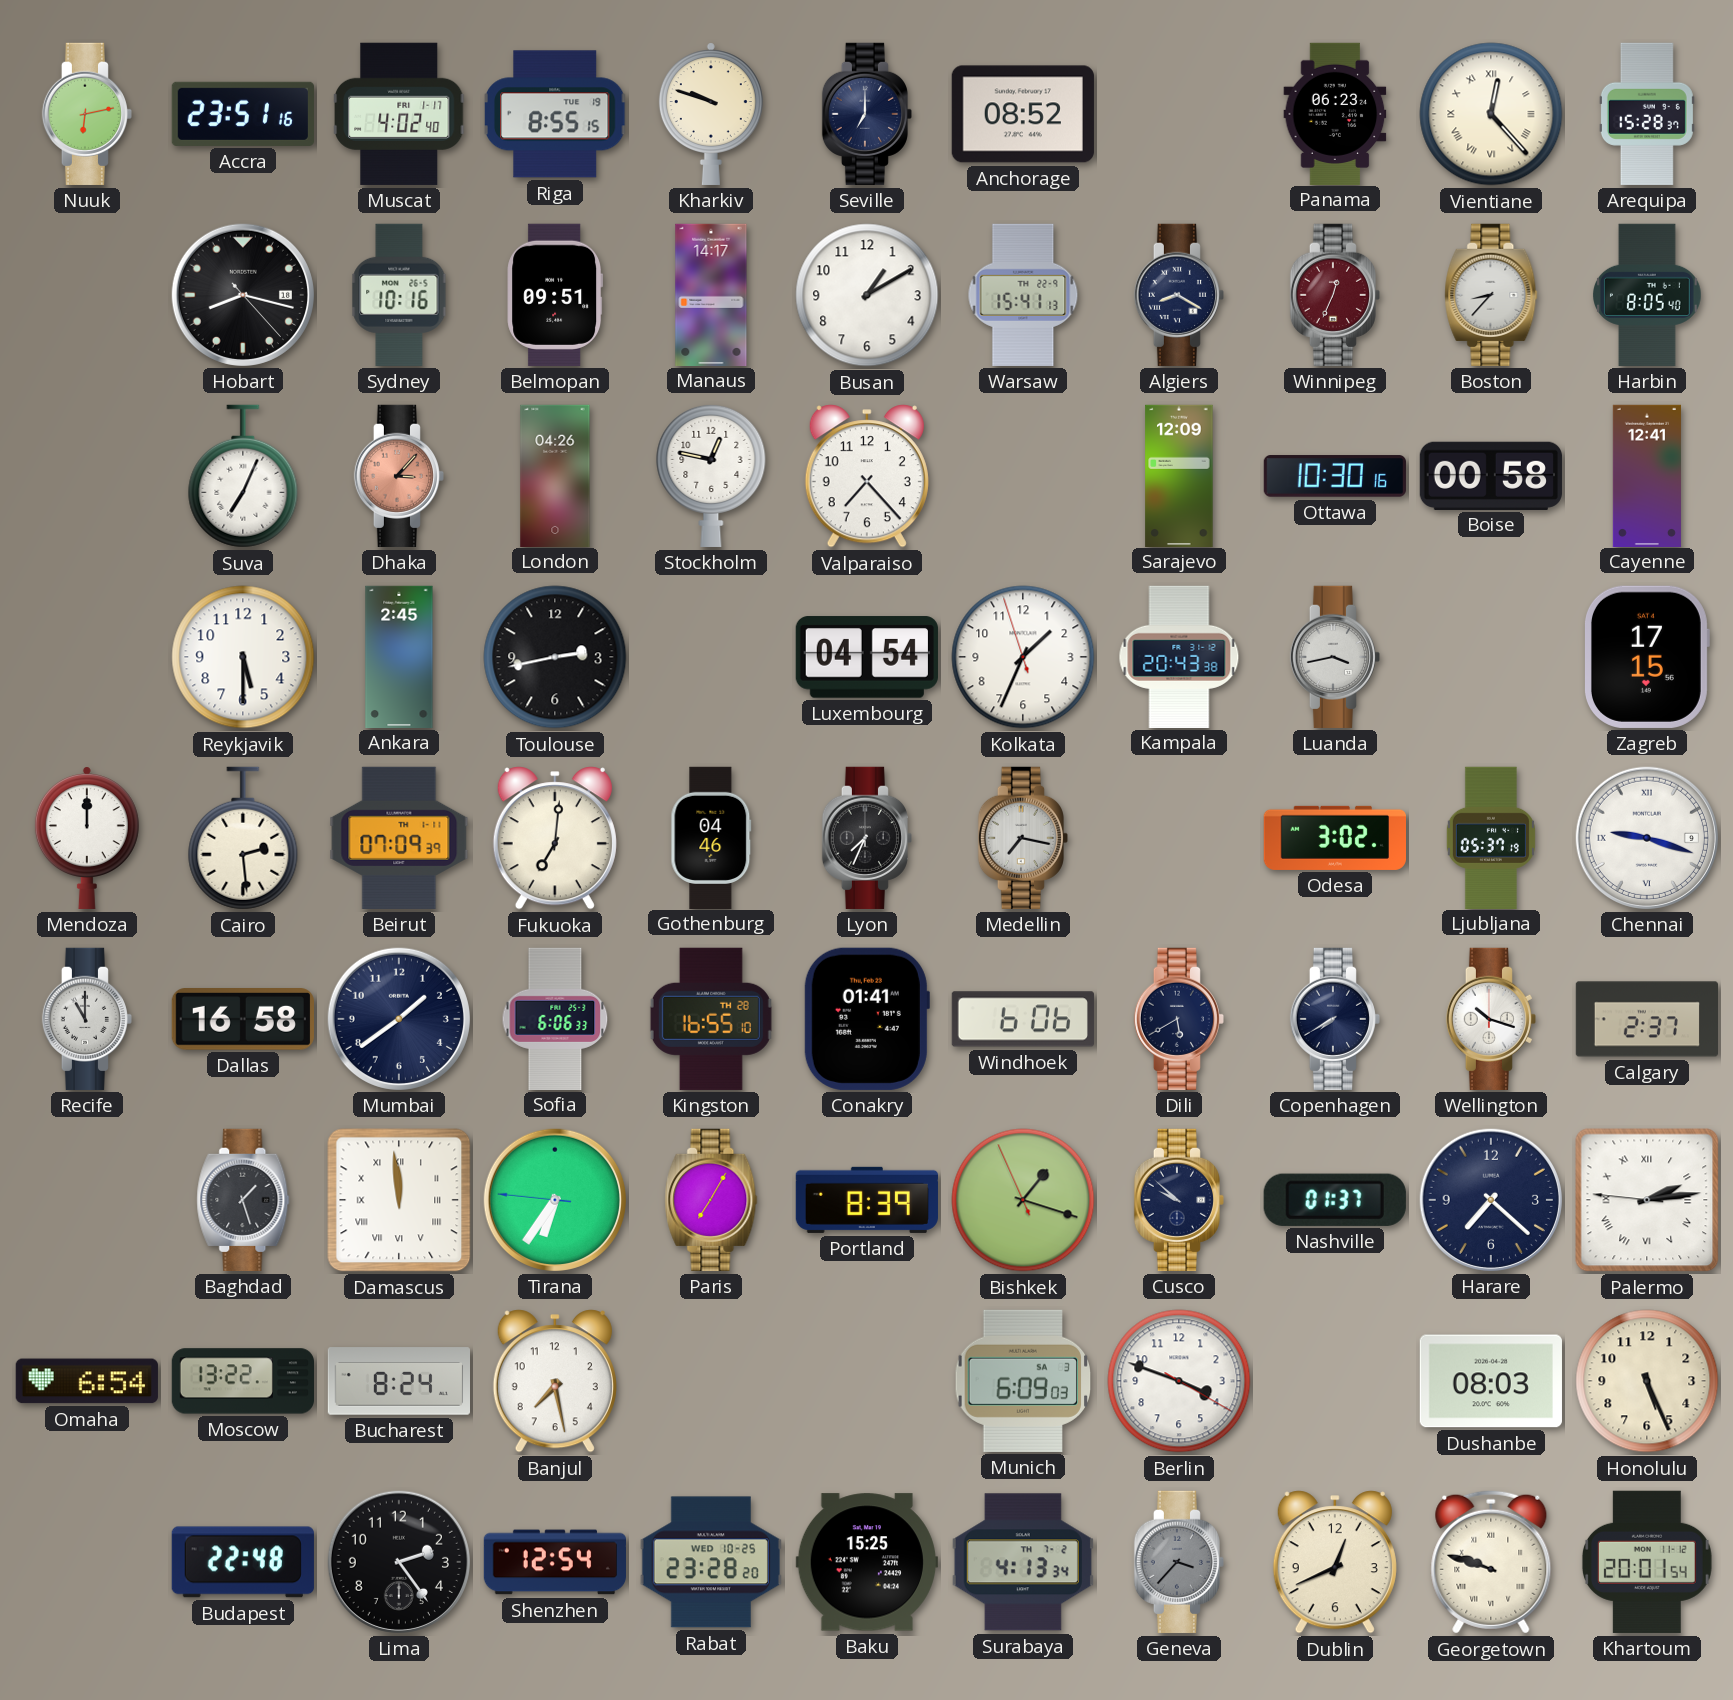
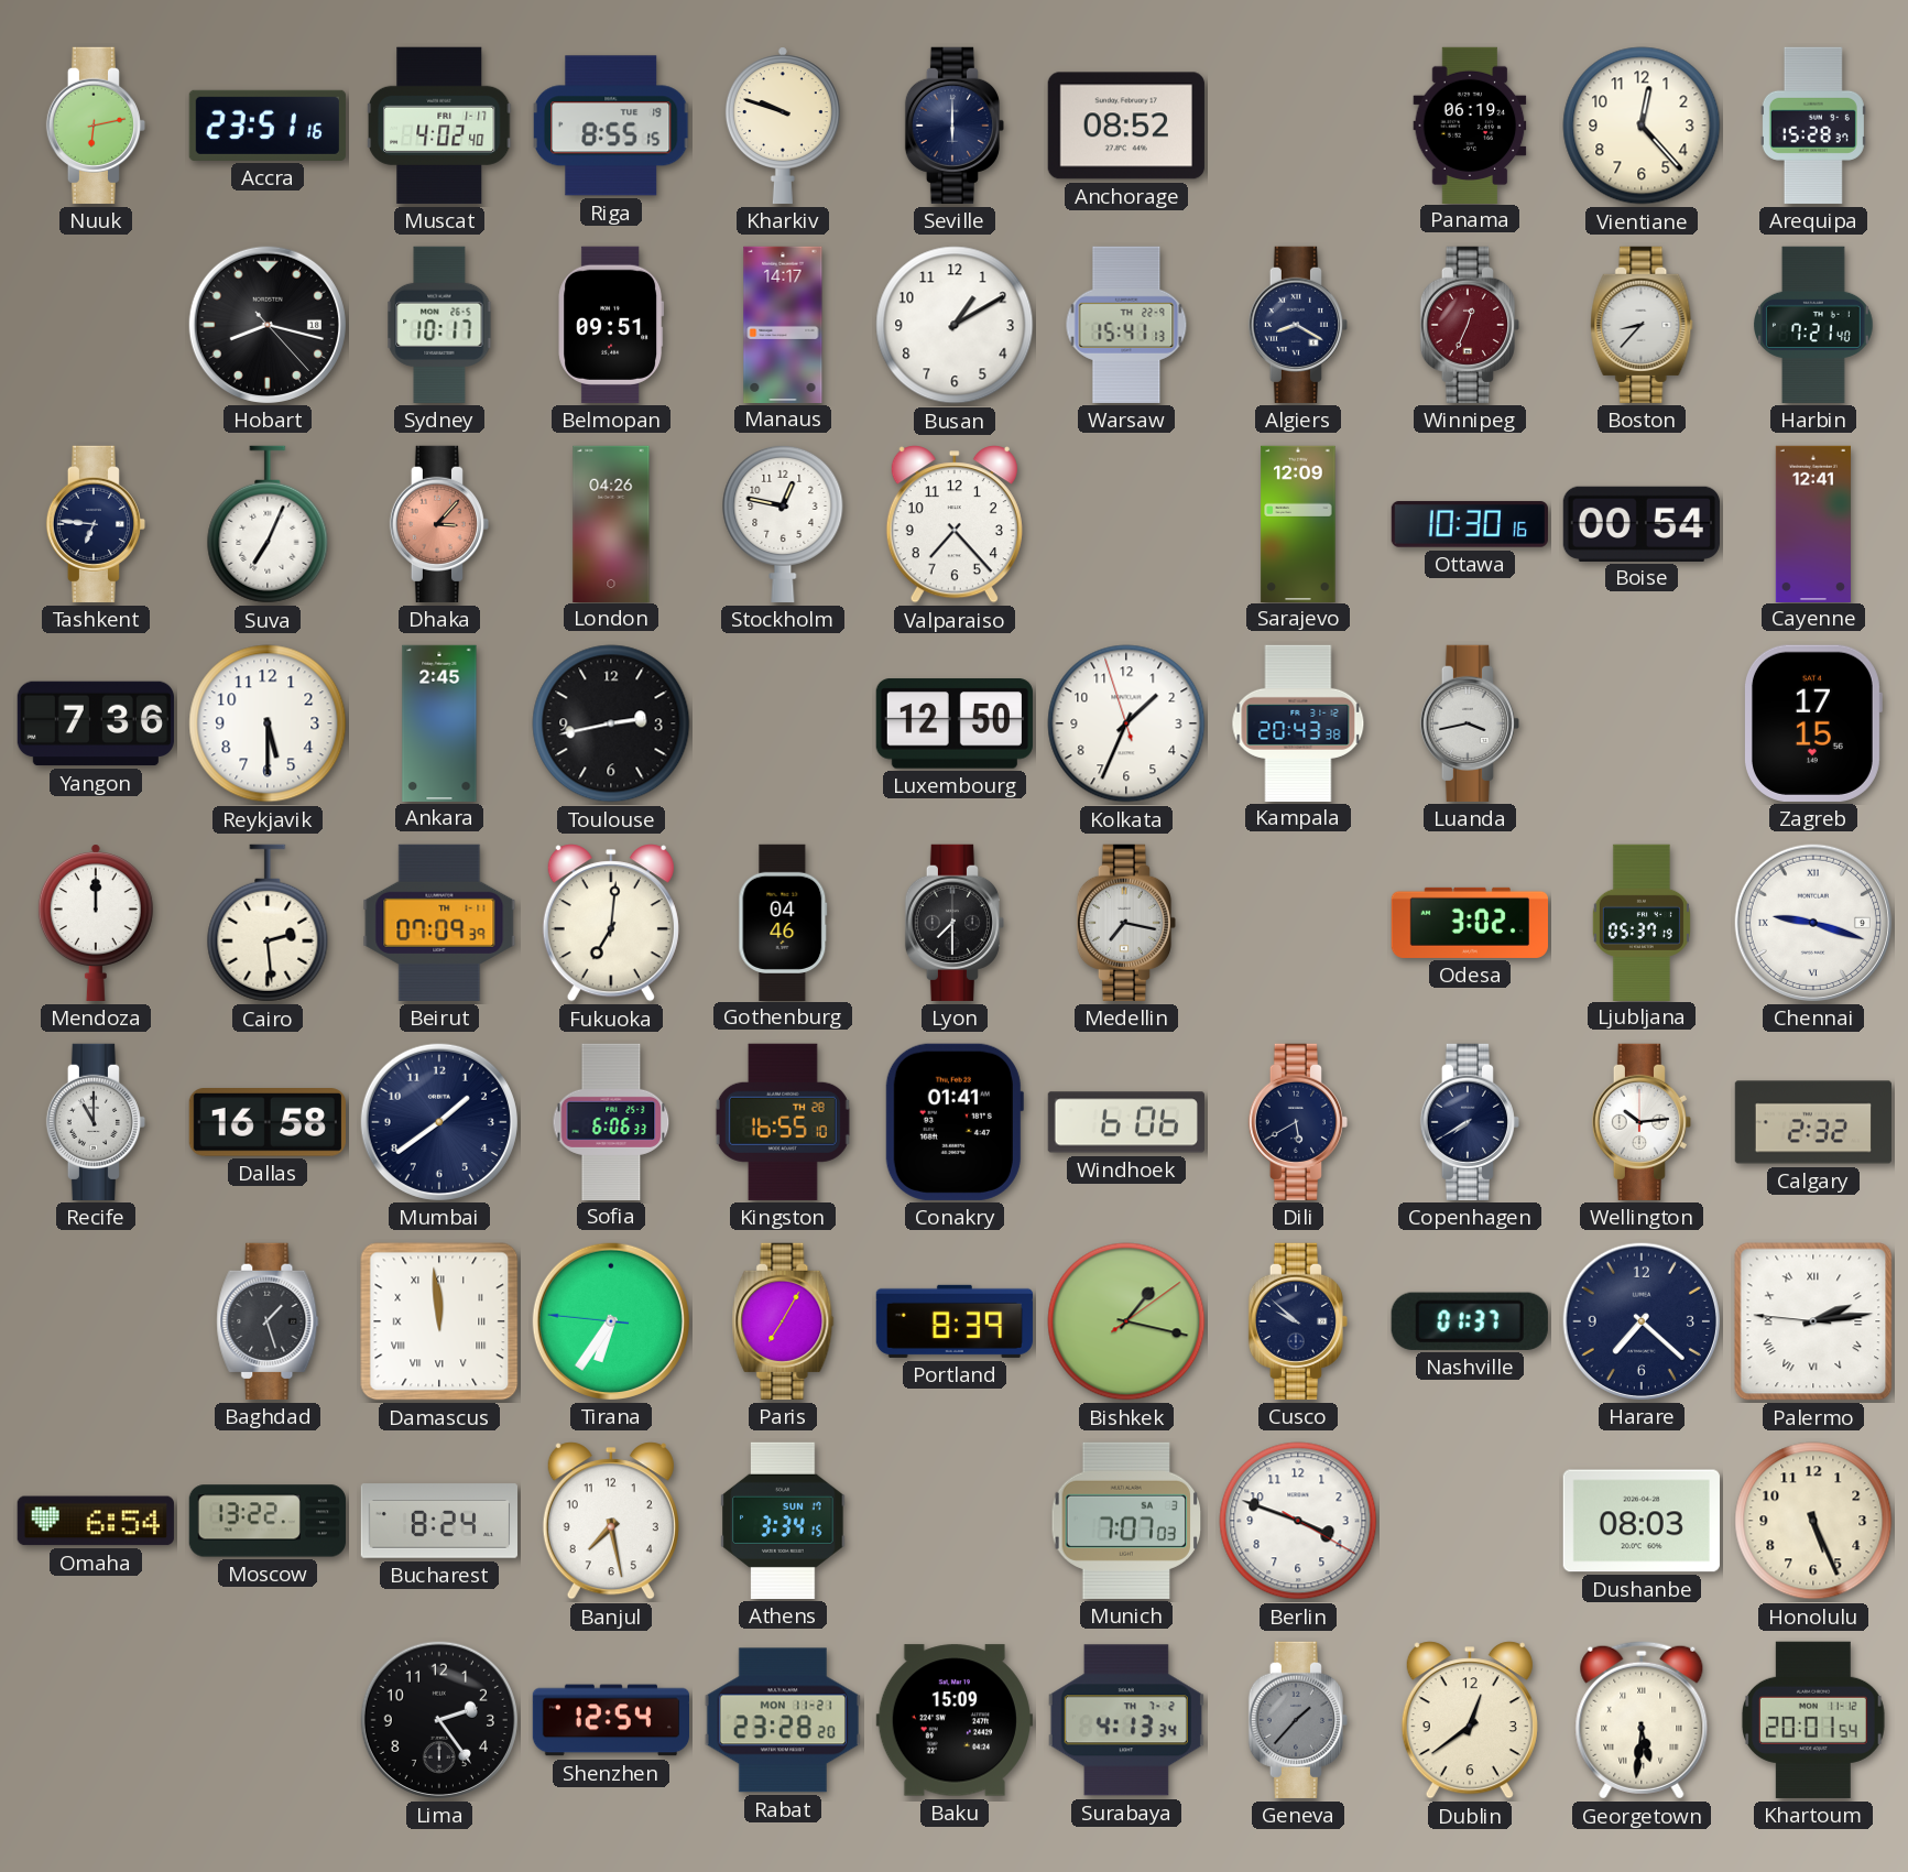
Seville: 7:00 -> 6:00
Panama: 06:23 -> 06:19
Vientiane numerals: Roman -> Arabic
Sydney: 10:16 -> 10:17
Harbin: 8:05 -> 7:21
Tashkent: none -> 6:46
Boise: 00:58 -> 00:54
Yangon: none -> 7:36
Luxembourg: 04:54 -> 12:50
Lyon: 7:34 -> 7:30
Wellington: 10:18 -> 10:14
Calgary: 2:37 -> 2:32
Bishkek: 1:17:56 -> 1:17:09
Athens: none -> 3:34
Munich: 6:09 -> 7:07
Budapest: 22:48 -> none
Rabat date: WED 10-25 -> MON 11-21
Baku: 15:25 -> 15:09
Geneva: 3:37 -> 1:37
Dublin: 12:41 -> 12:39
Georgetown: 9:48 -> 5:31
